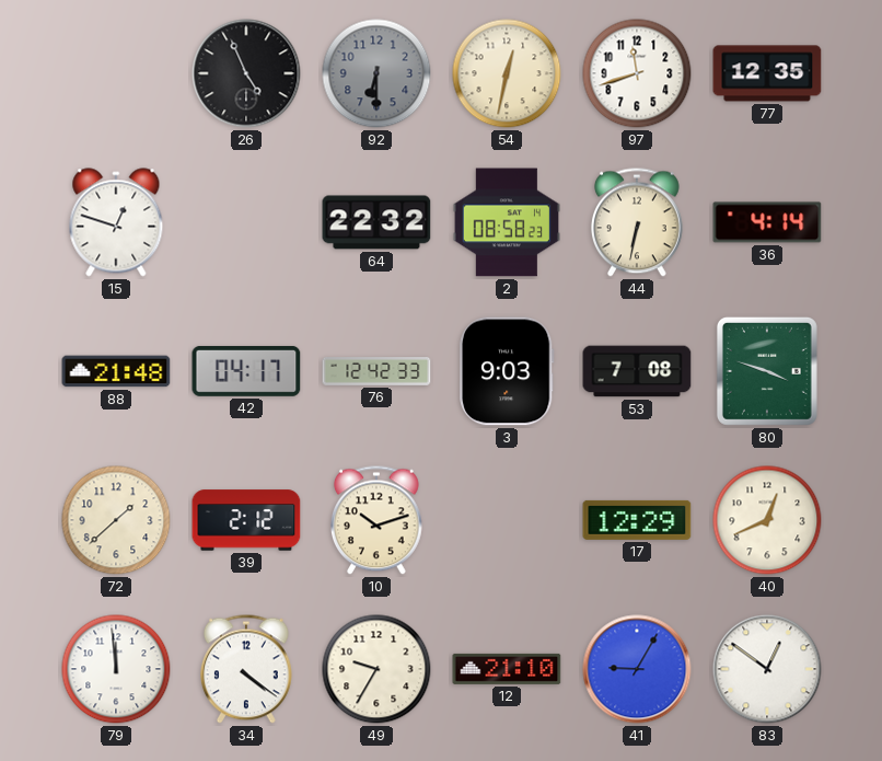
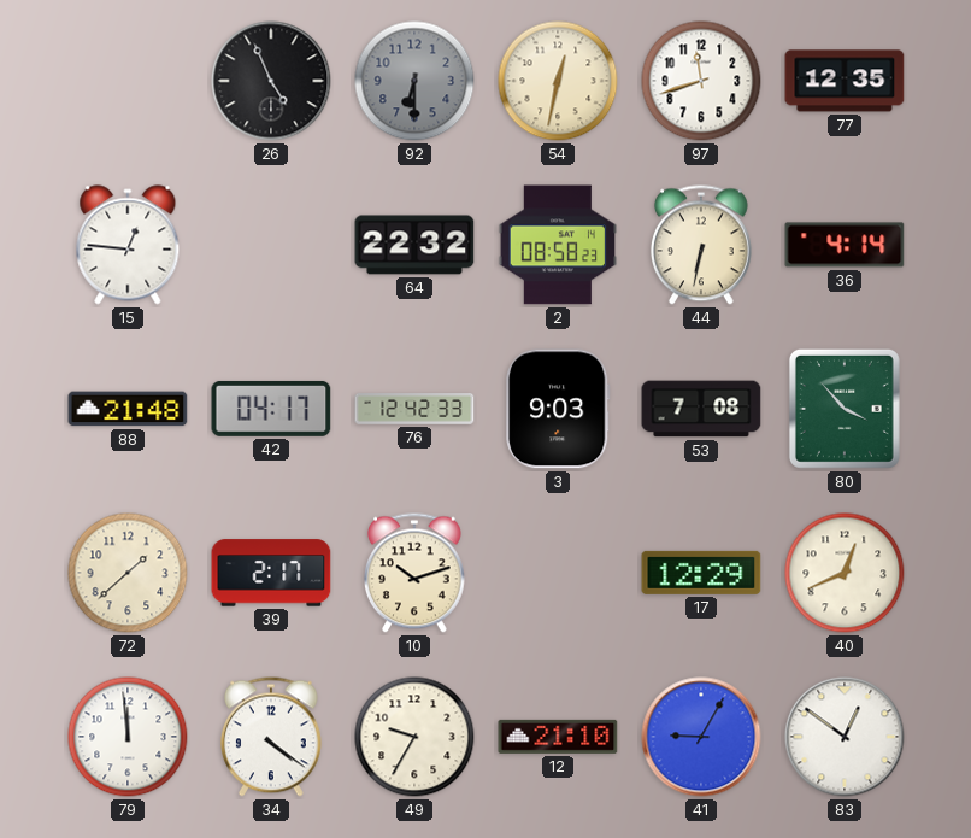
15: 12:48 -> 12:46
80: 3:48 -> 3:53
39: 2:12 -> 2:17
